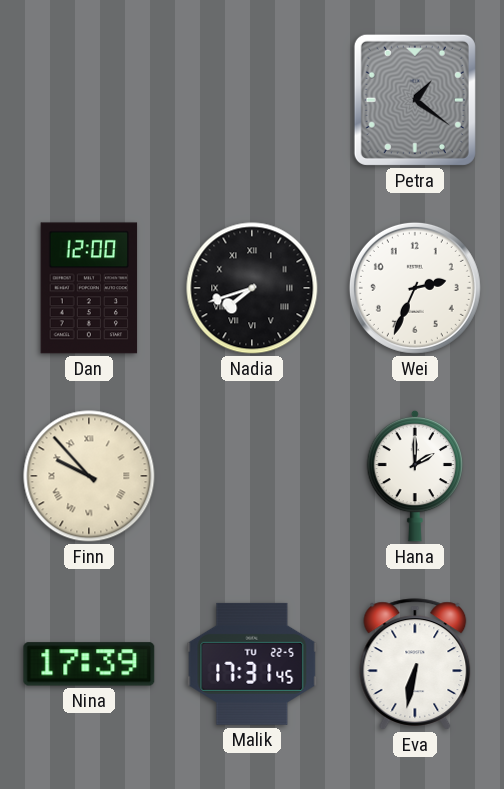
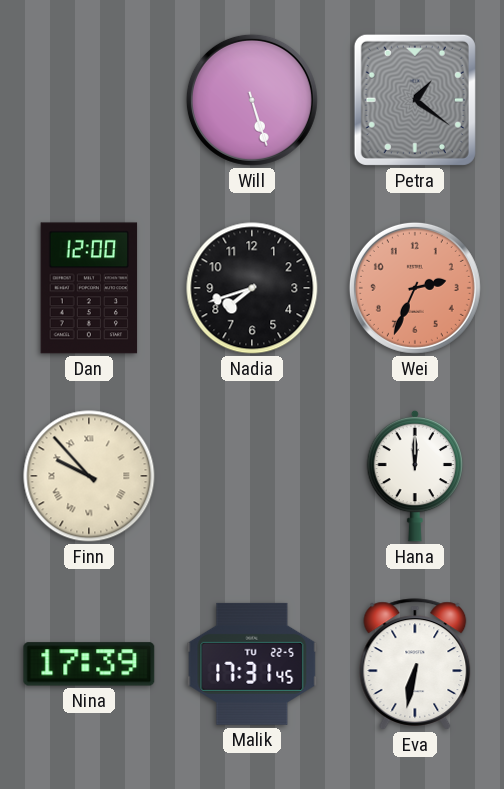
Will: none -> 5:27
Nadia numerals: Roman -> Arabic
Wei dial: white -> salmon
Hana: 2:00 -> 12:00
